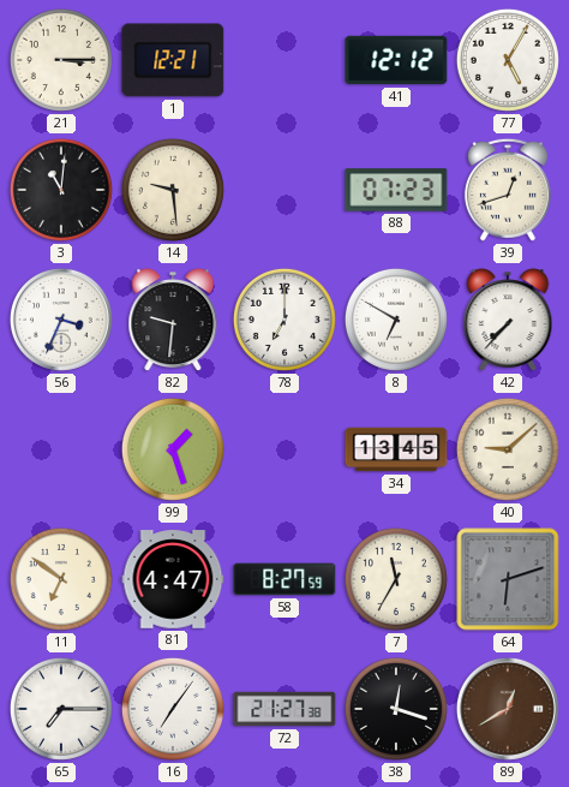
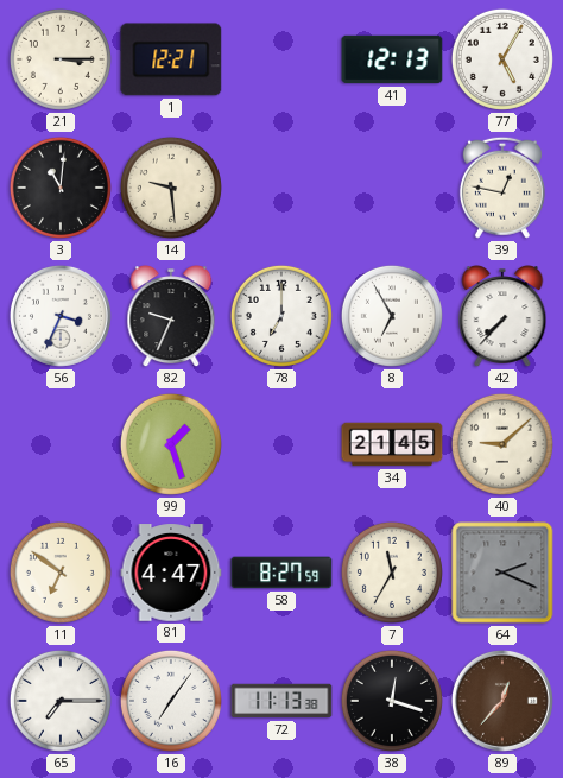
41: 12:12 -> 12:13
88: 07:23 -> none
39: 12:42 -> 12:47
82: 9:31 -> 9:34
8: 6:50 -> 6:55
34: 13:45 -> 21:45
64: 6:12 -> 2:19
72: 21:27 -> 11:13
89: 12:40 -> 12:37
